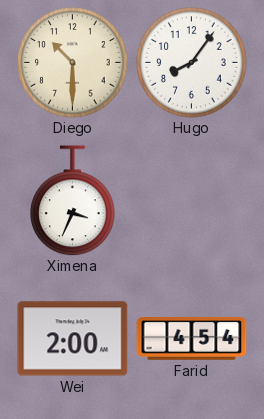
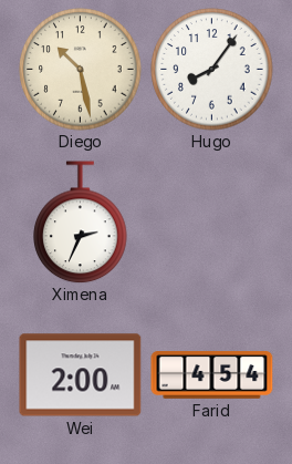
Diego: 10:30 -> 10:28
Ximena: 3:34 -> 2:34
